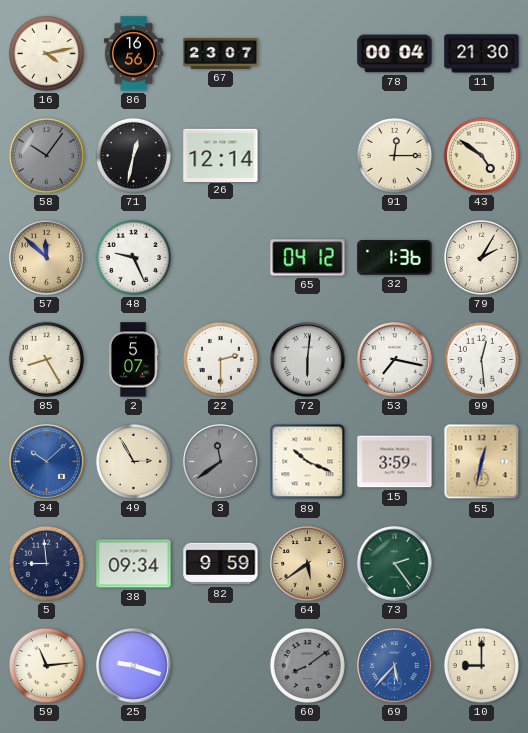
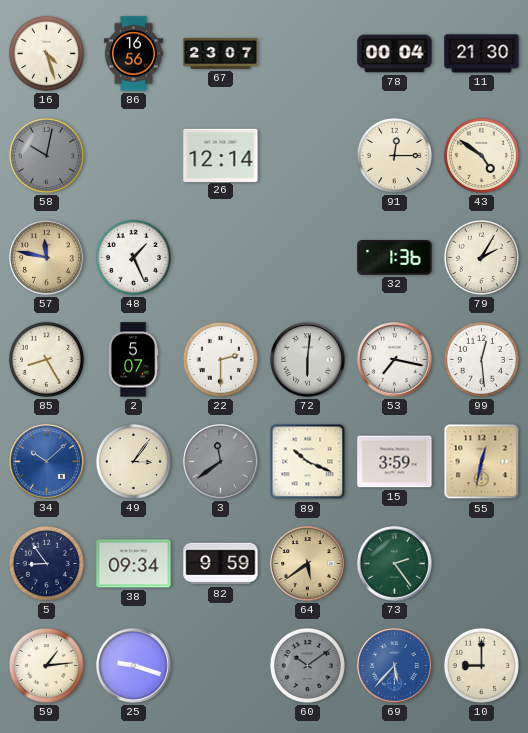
16: 4:13 -> 4:27
58: 10:06 -> 10:02
71: 12:32 -> none
57: 11:52 -> 11:47
48: 9:26 -> 1:26
65: 04:12 -> none
49: 2:55 -> 3:06
5: 8:59 -> 8:54
59: 11:14 -> 1:14
60: 8:09 -> 10:09
